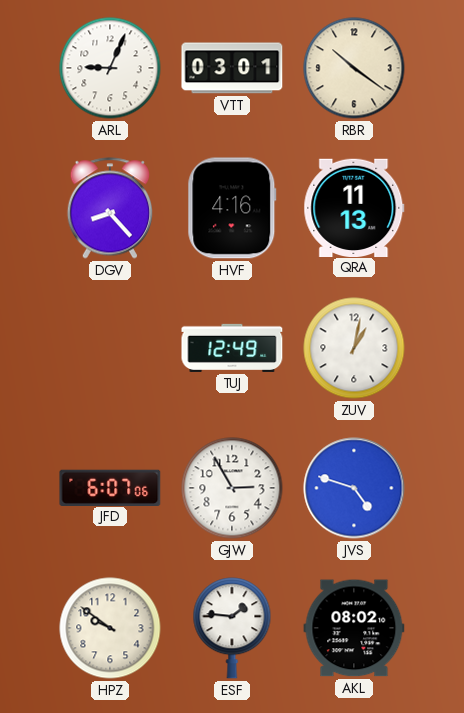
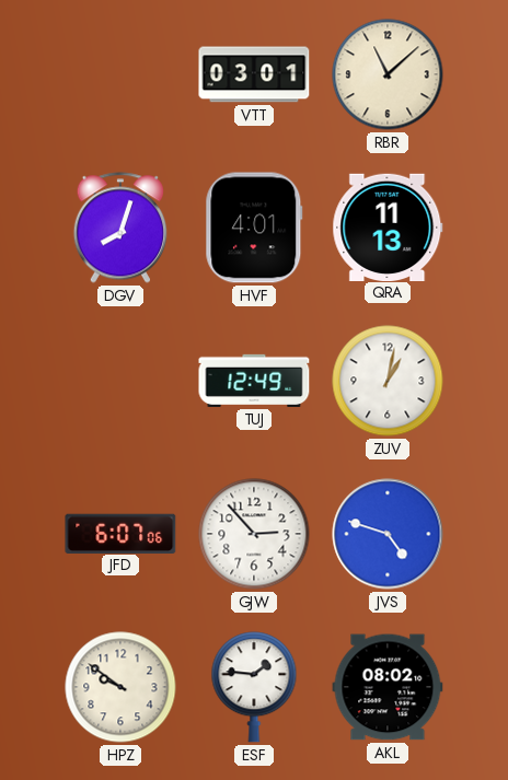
ARL: 9:04 -> none
RBR: 10:21 -> 11:08
DGV: 8:23 -> 8:03
HVF: 4:16 -> 4:01
GJW: 2:55 -> 2:53
